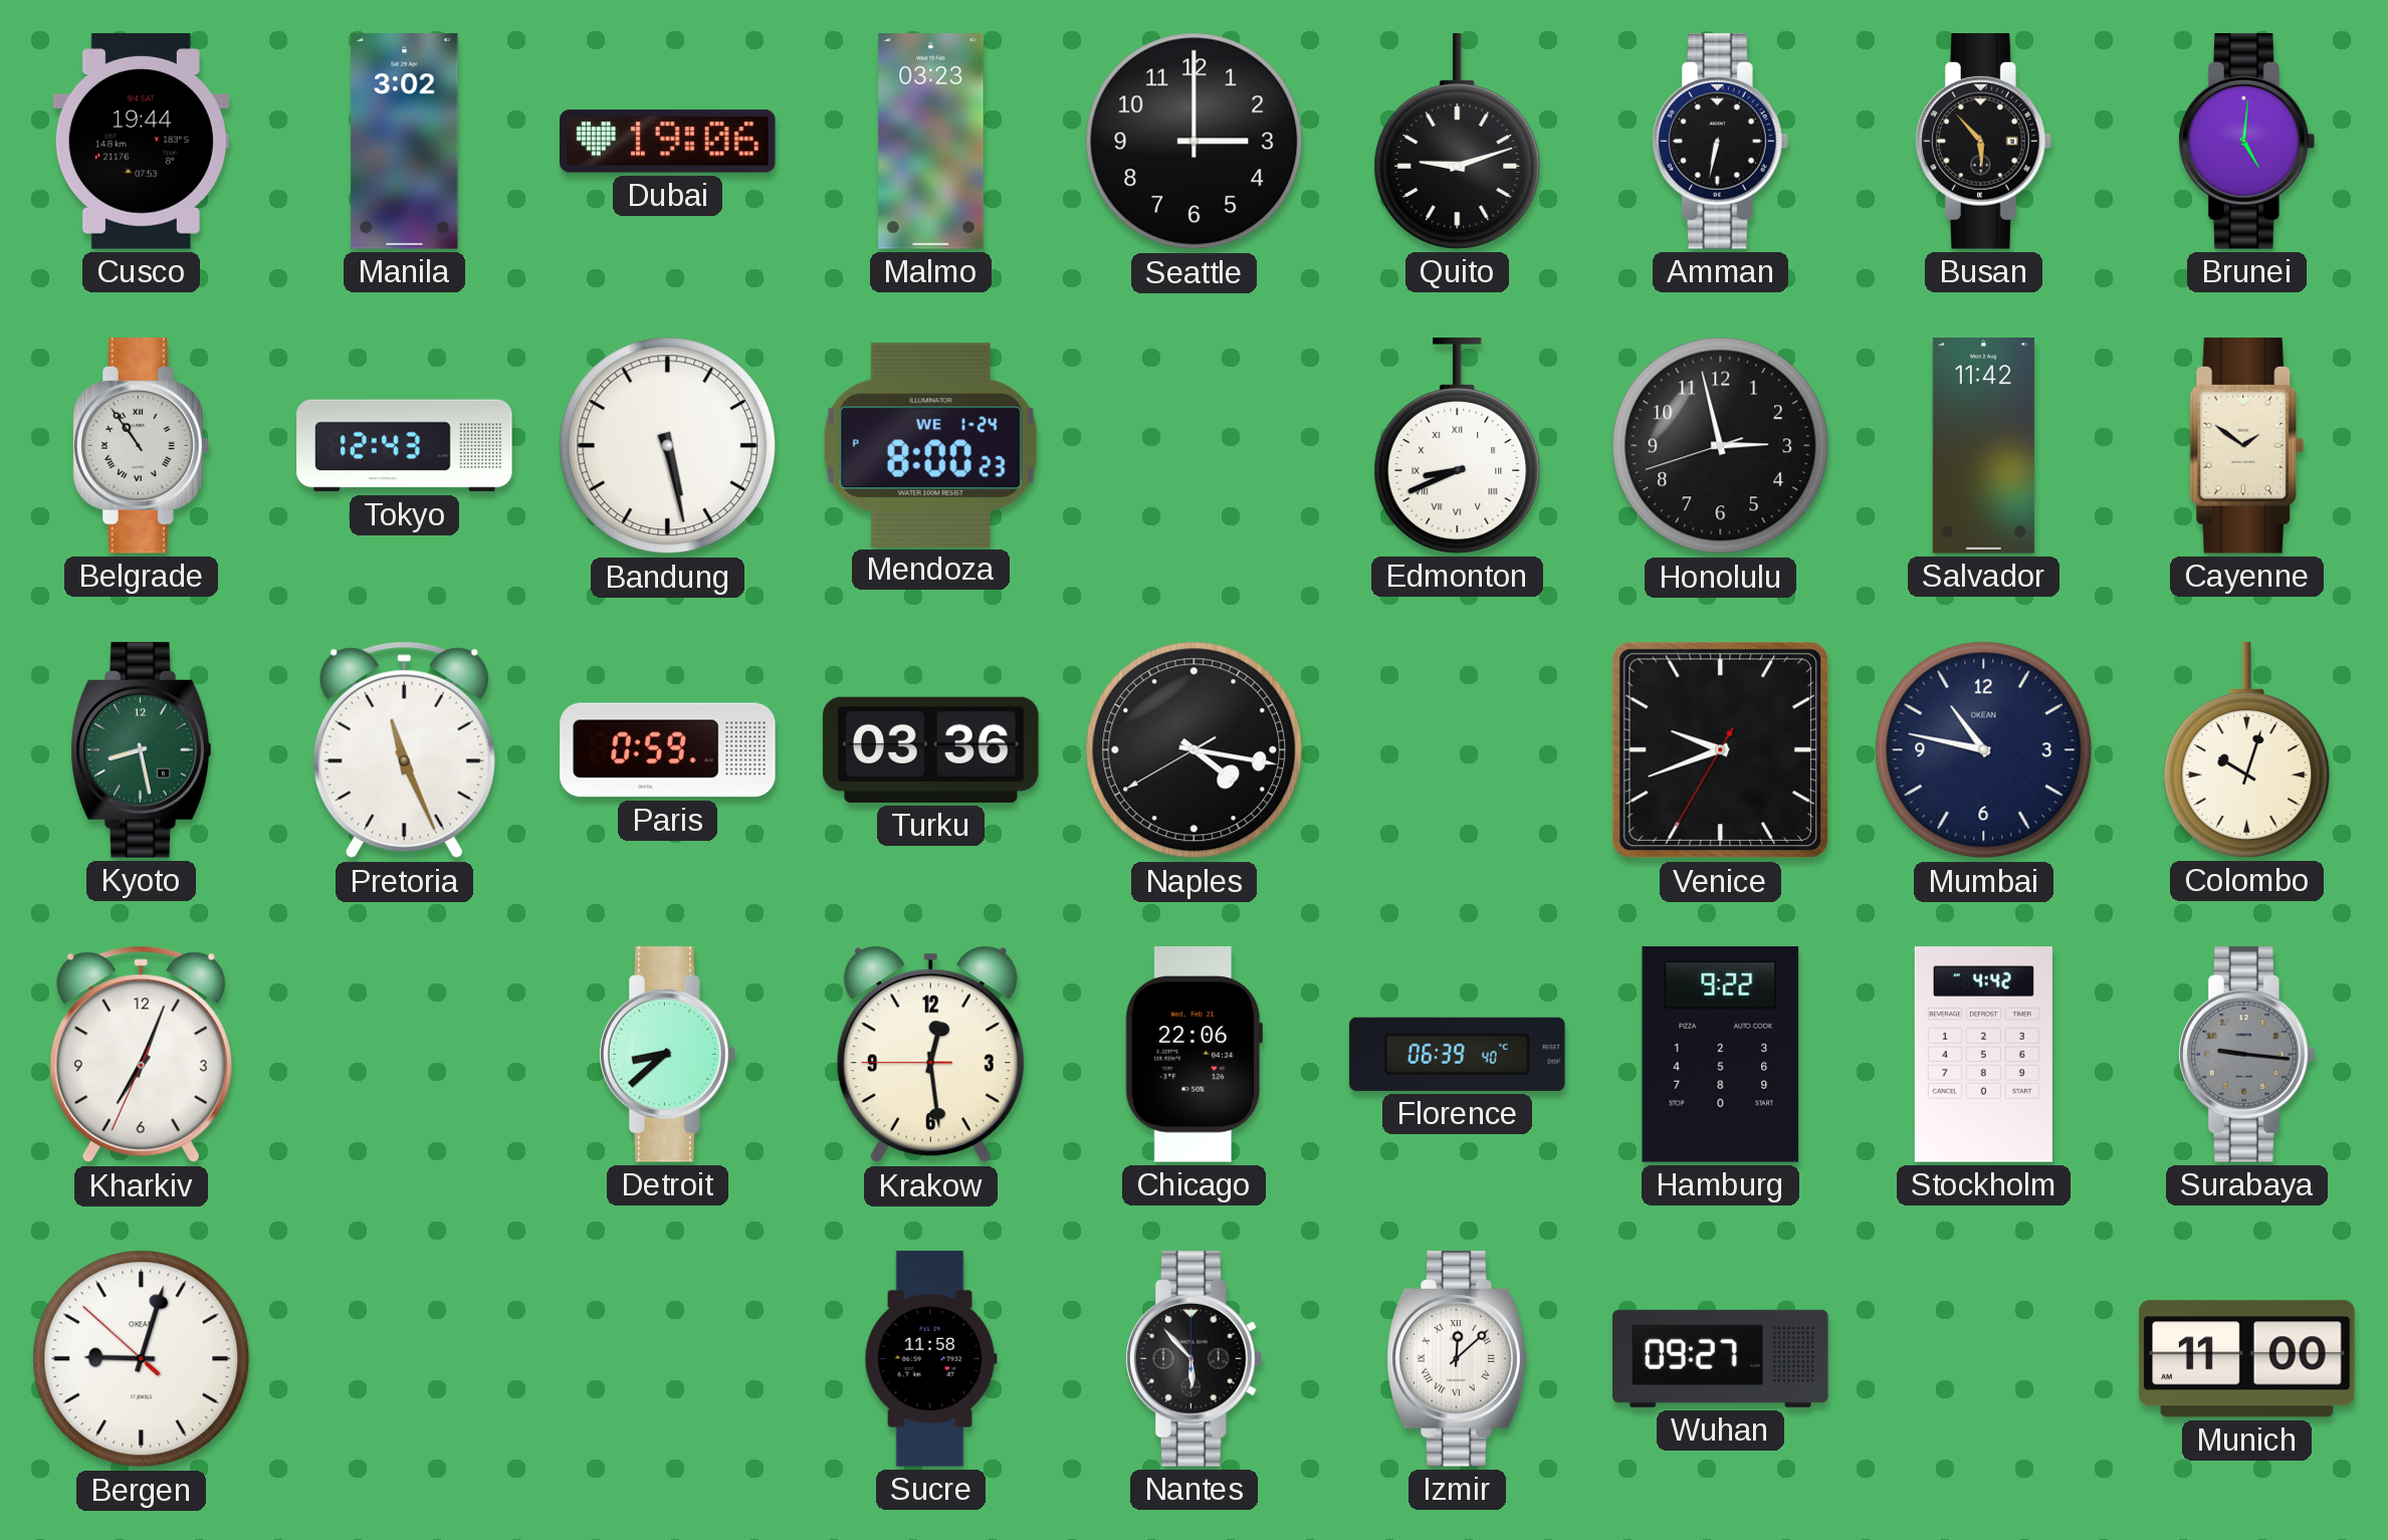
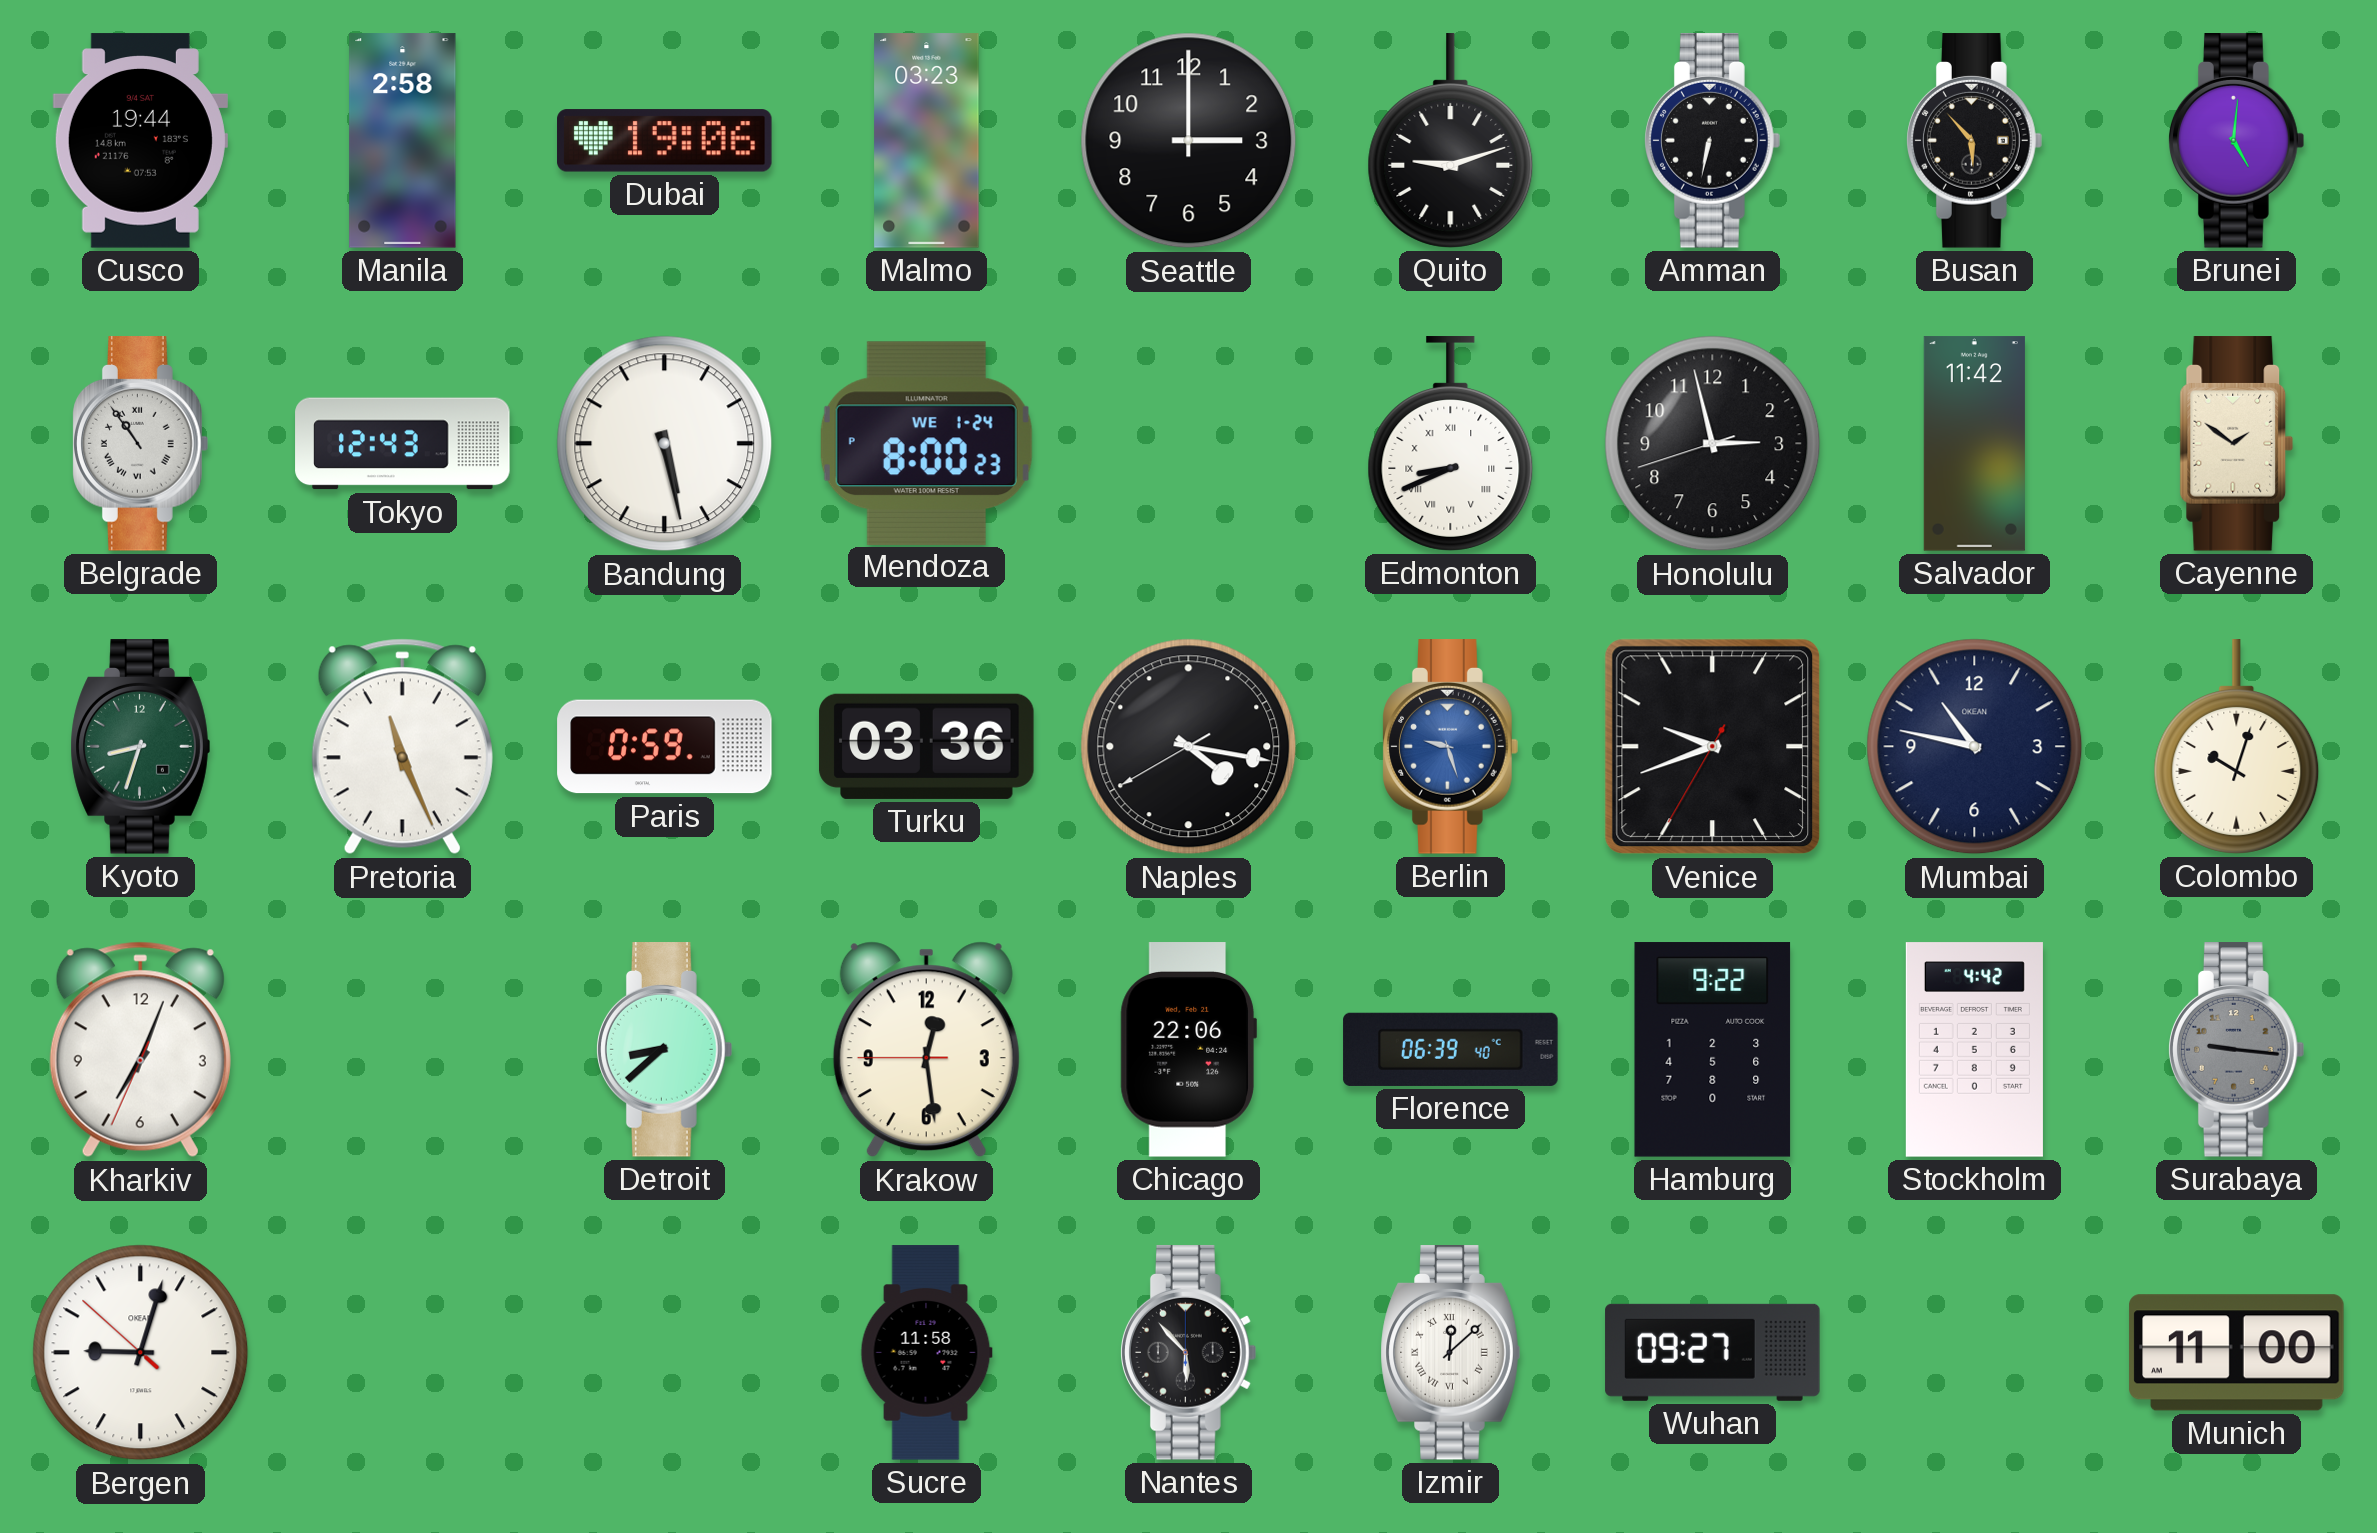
Manila: 3:02 -> 2:58
Kyoto: 8:28 -> 8:33
Berlin: none -> 9:27
